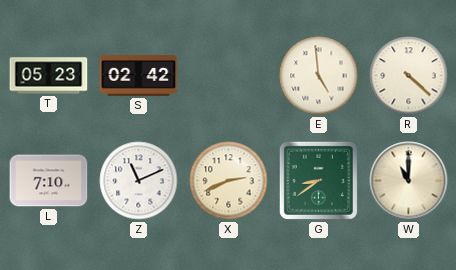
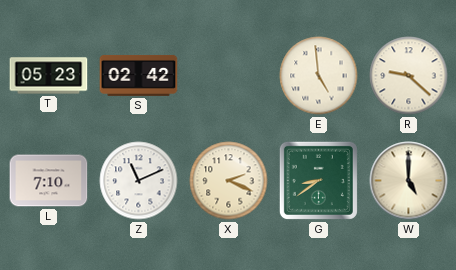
R: 4:22 -> 9:22
X: 2:41 -> 2:19
W: 11:00 -> 5:00
